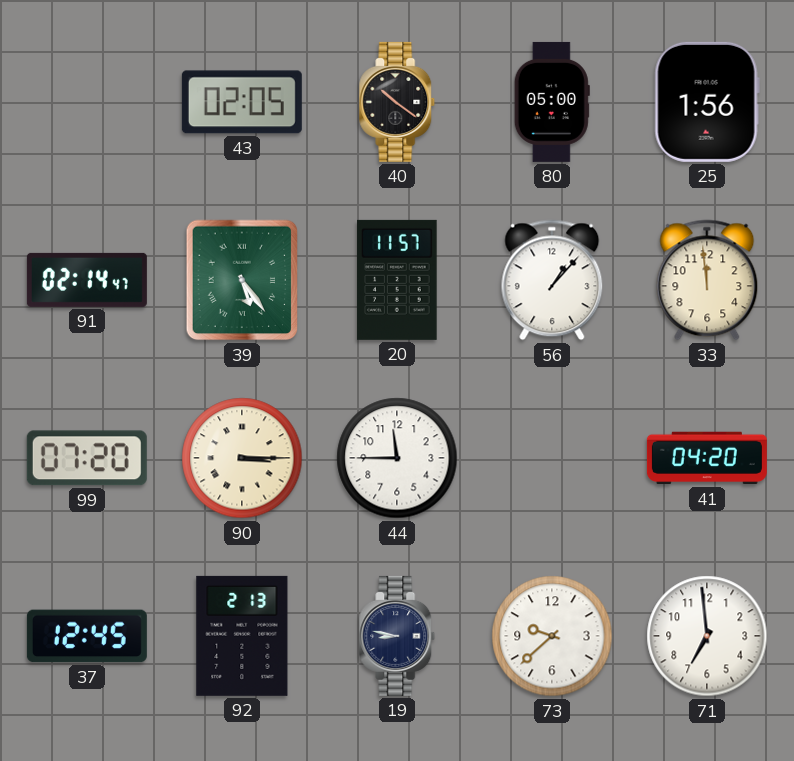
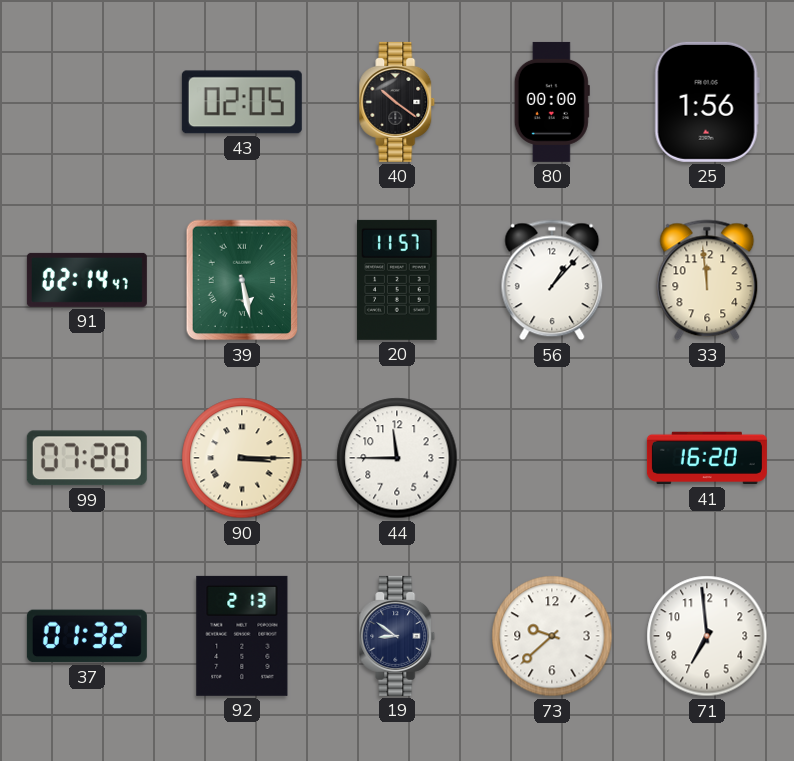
80: 05:00 -> 00:00
39: 5:24 -> 5:28
41: 04:20 -> 16:20
37: 12:45 -> 01:32
19: 8:47 -> 8:51
